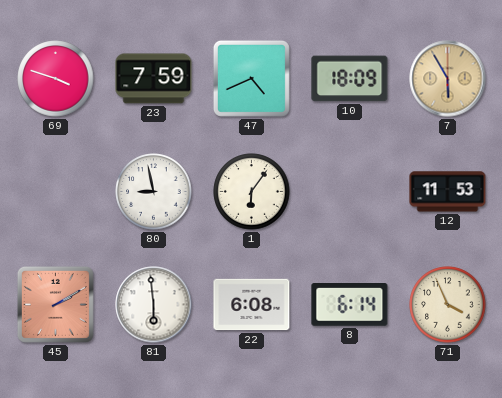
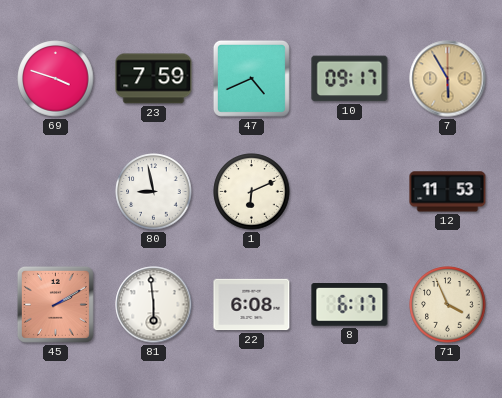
10: 18:09 -> 09:17
1: 6:06 -> 6:11
8: 6:14 -> 6:17
